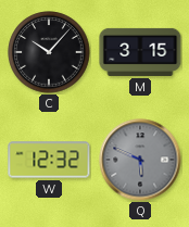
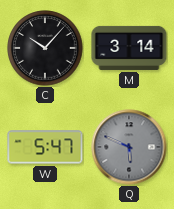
M: 3:15 -> 3:14
W: 12:32 -> 5:47
